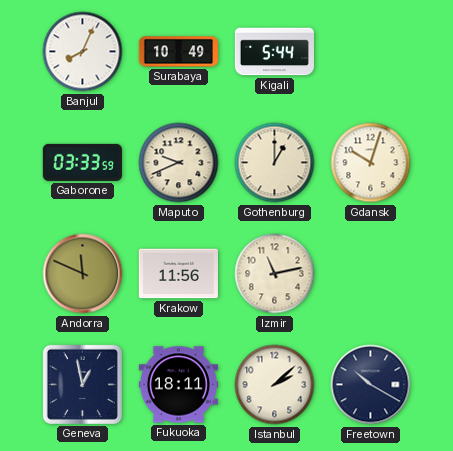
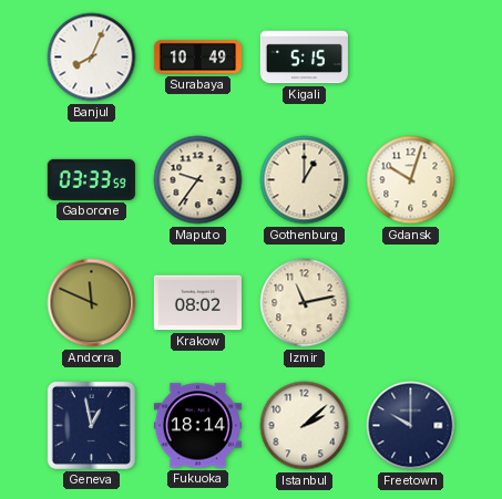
Kigali: 5:44 -> 5:15
Maputo: 9:41 -> 9:36
Krakow: 11:56 -> 08:02
Fukuoka: 18:11 -> 18:14
Freetown: 10:20 -> 10:00
